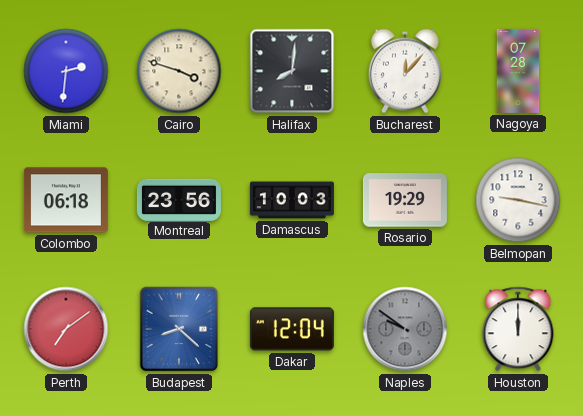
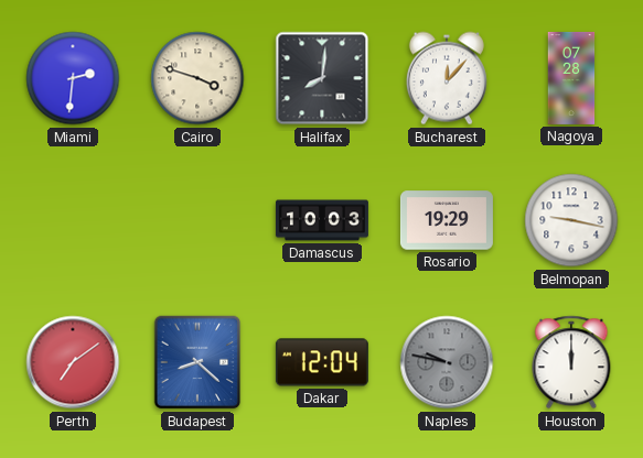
Colombo: 06:18 -> none
Montreal: 23:56 -> none
Naples: 9:51 -> 9:47
